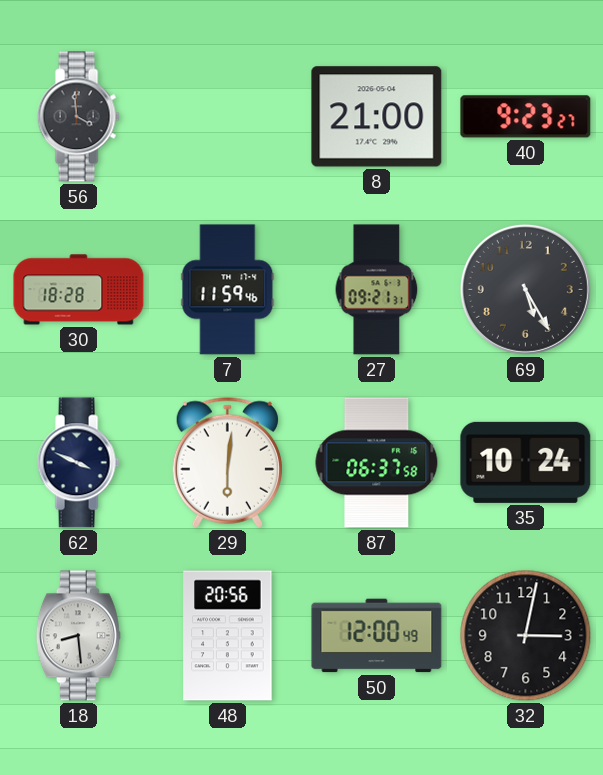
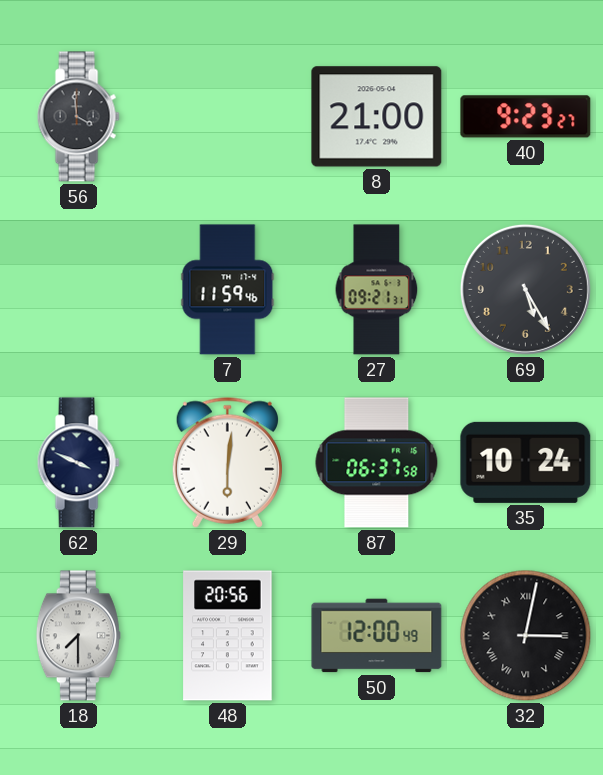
30: 18:28 -> none
18: 8:29 -> 7:30
32 numerals: Arabic -> Roman
